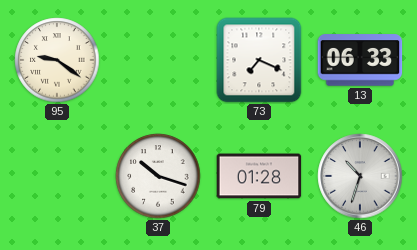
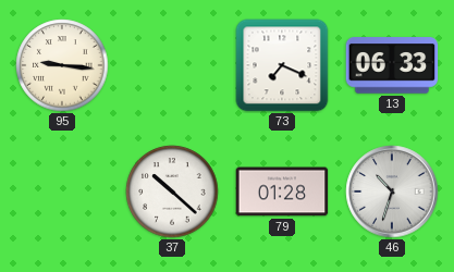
95: 9:21 -> 9:16
37: 10:18 -> 10:22
